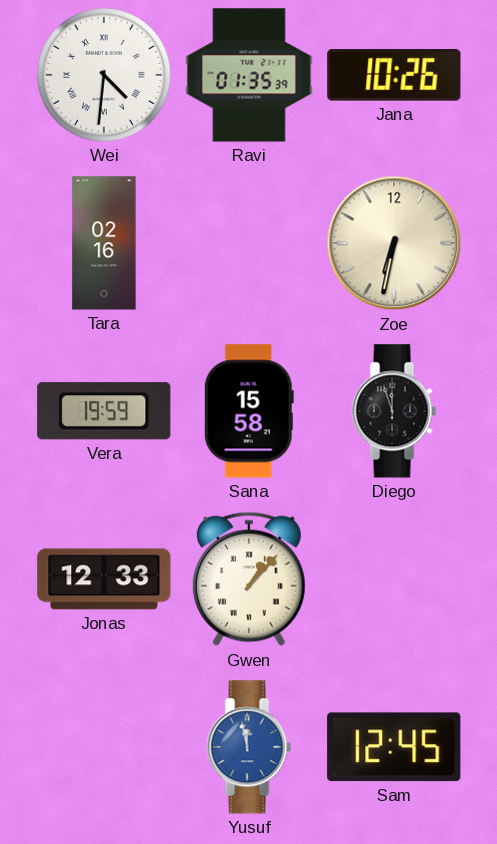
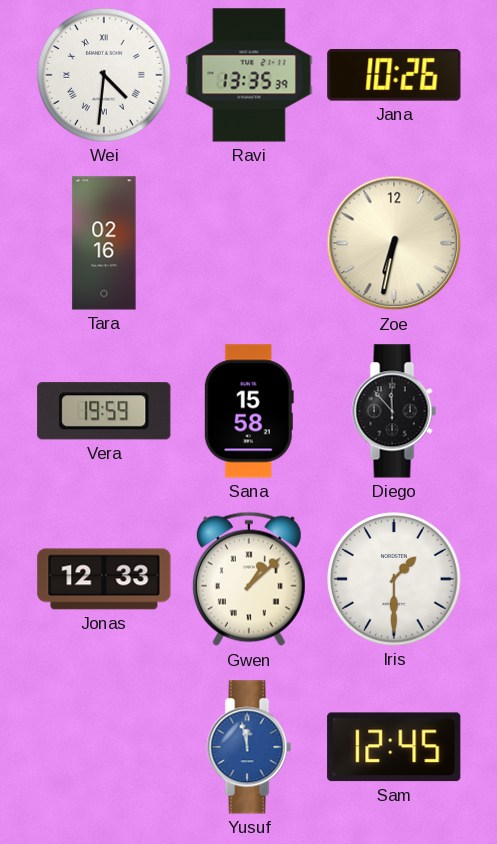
Ravi: 01:35 -> 13:35
Diego: 11:57 -> 11:53
Gwen: 1:07 -> 1:08
Iris: none -> 1:30
